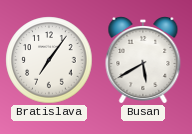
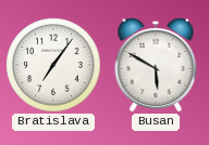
Busan: 5:40 -> 5:50
